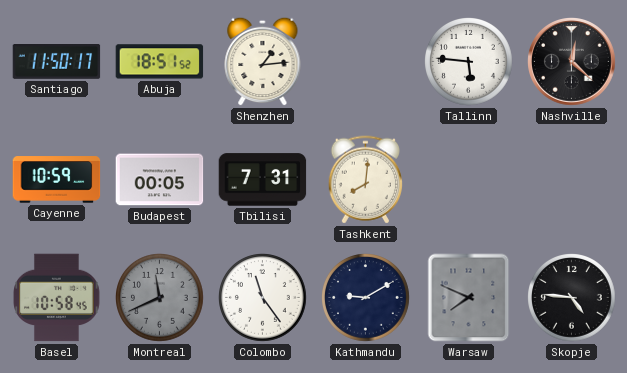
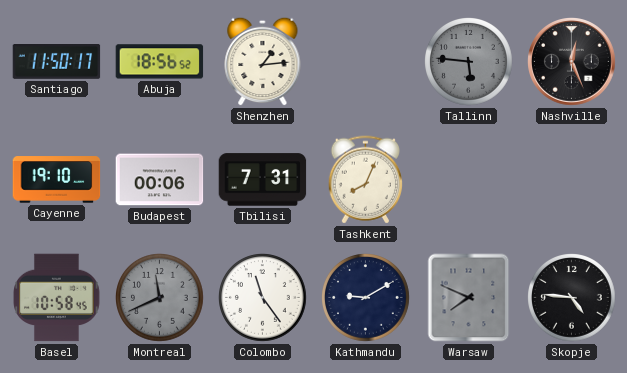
Abuja: 18:51 -> 18:56
Tallinn dial: white -> grey
Nashville: 12:22 -> 12:26
Cayenne: 10:59 -> 19:10
Budapest: 00:05 -> 00:06
Tashkent: 8:01 -> 8:04
